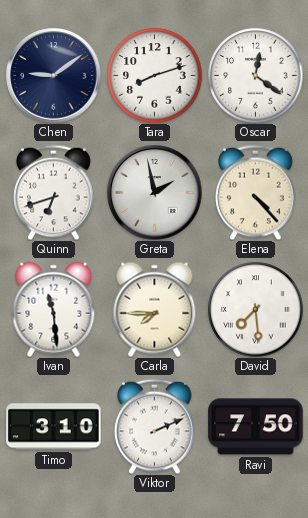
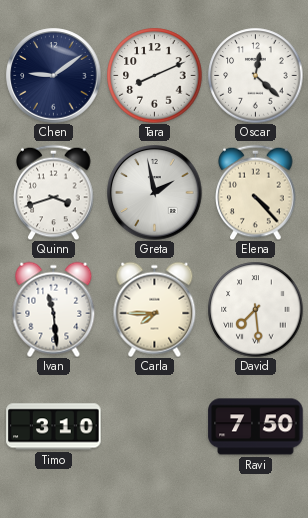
Tara: 8:12 -> 8:11
Oscar: 12:21 -> 12:22
Quinn: 6:42 -> 3:42
Viktor: 2:11 -> none
